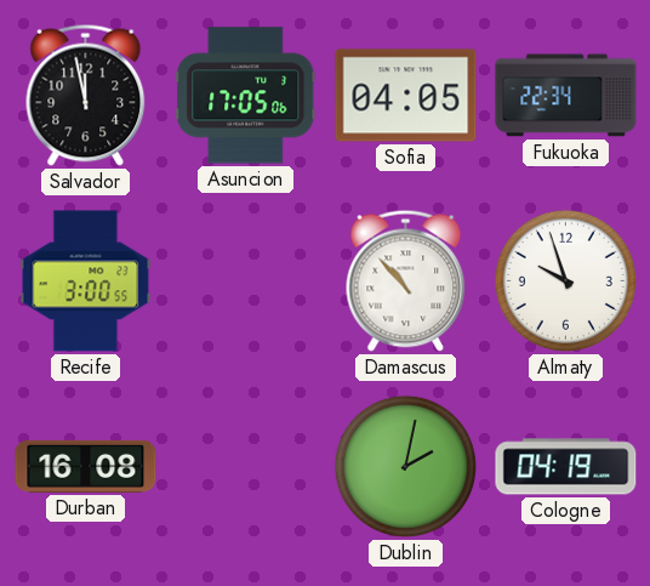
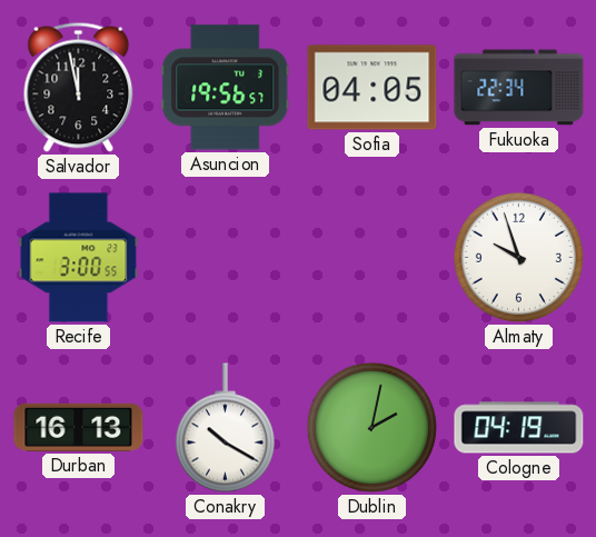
Asuncion: 17:05 -> 19:56
Damascus: 10:53 -> none
Durban: 16:08 -> 16:13
Conakry: none -> 10:20
